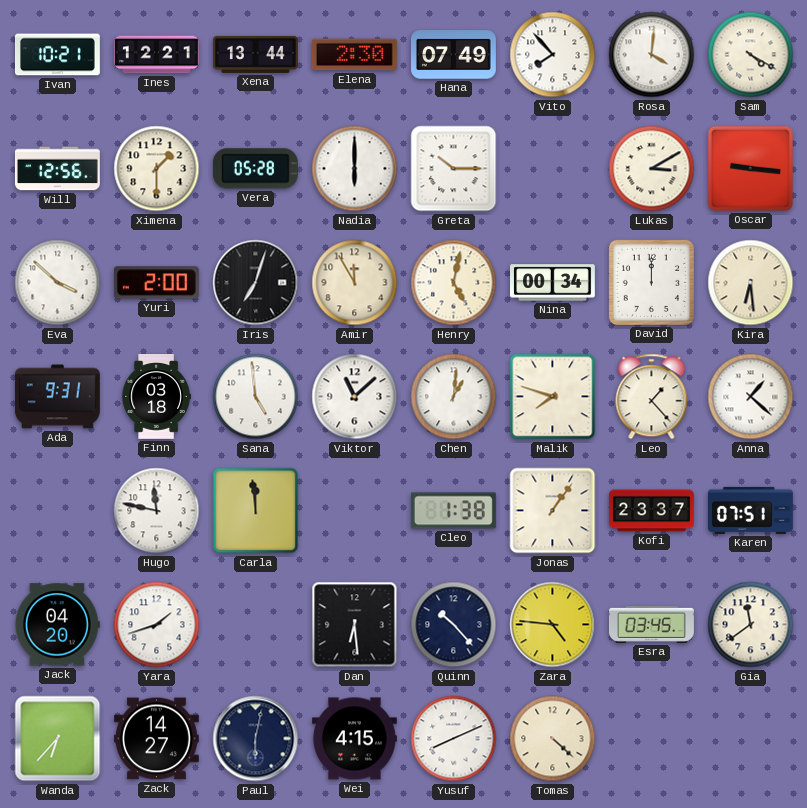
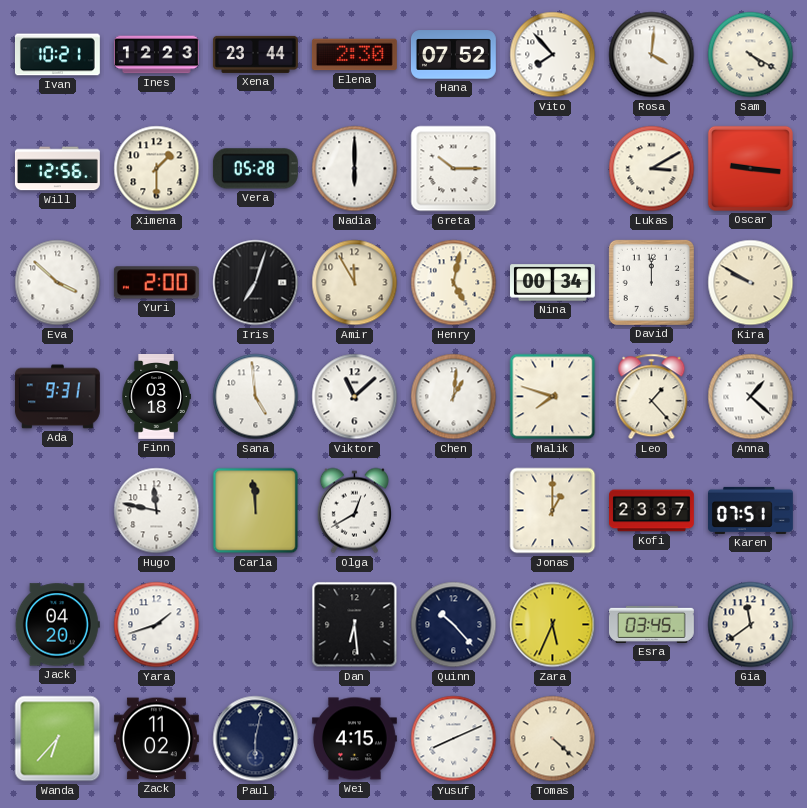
Ines: 12:21 -> 12:23
Xena: 13:44 -> 23:44
Hana: 07:49 -> 07:52
Kira: 6:29 -> 9:50
Olga: none -> 12:40
Cleo: 1:38 -> none
Jonas: 1:06 -> 1:00
Zara: 4:46 -> 5:34
Zack: 14:27 -> 11:02
